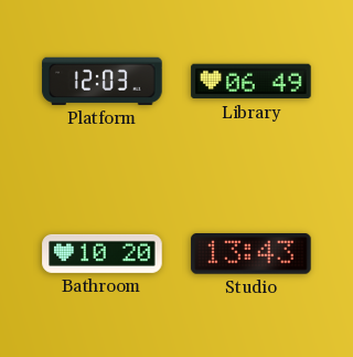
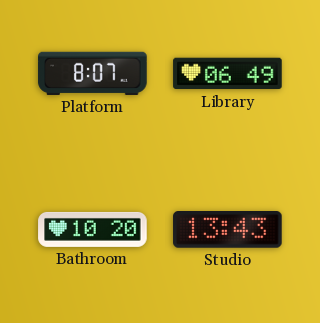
Platform: 12:03 -> 8:07
